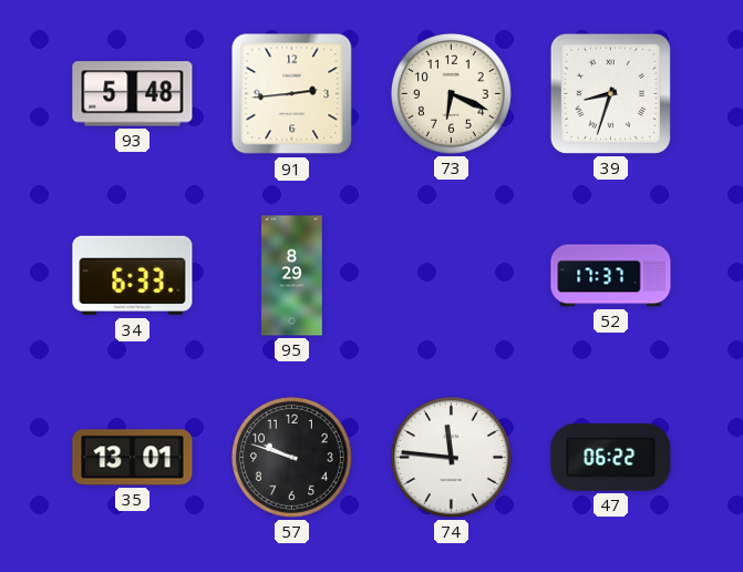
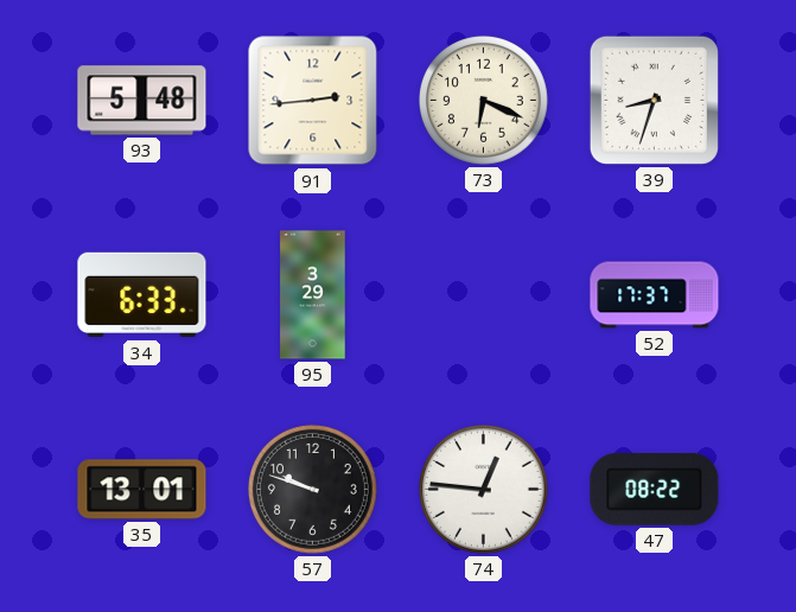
95: 8:29 -> 3:29
74: 11:46 -> 12:46
47: 06:22 -> 08:22
